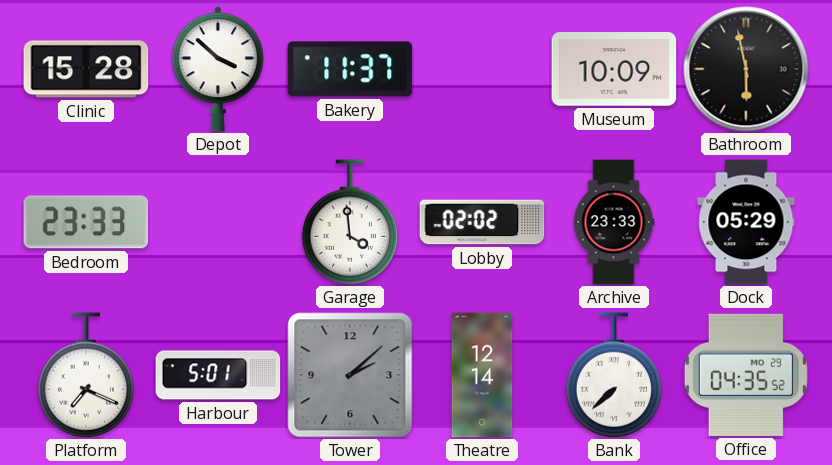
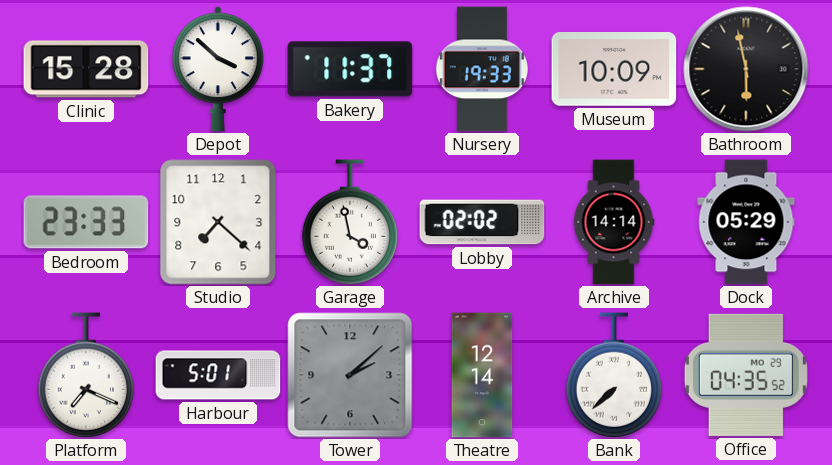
Nursery: none -> 19:33
Studio: none -> 7:22
Garage: 3:59 -> 3:58
Archive: 23:33 -> 14:14
